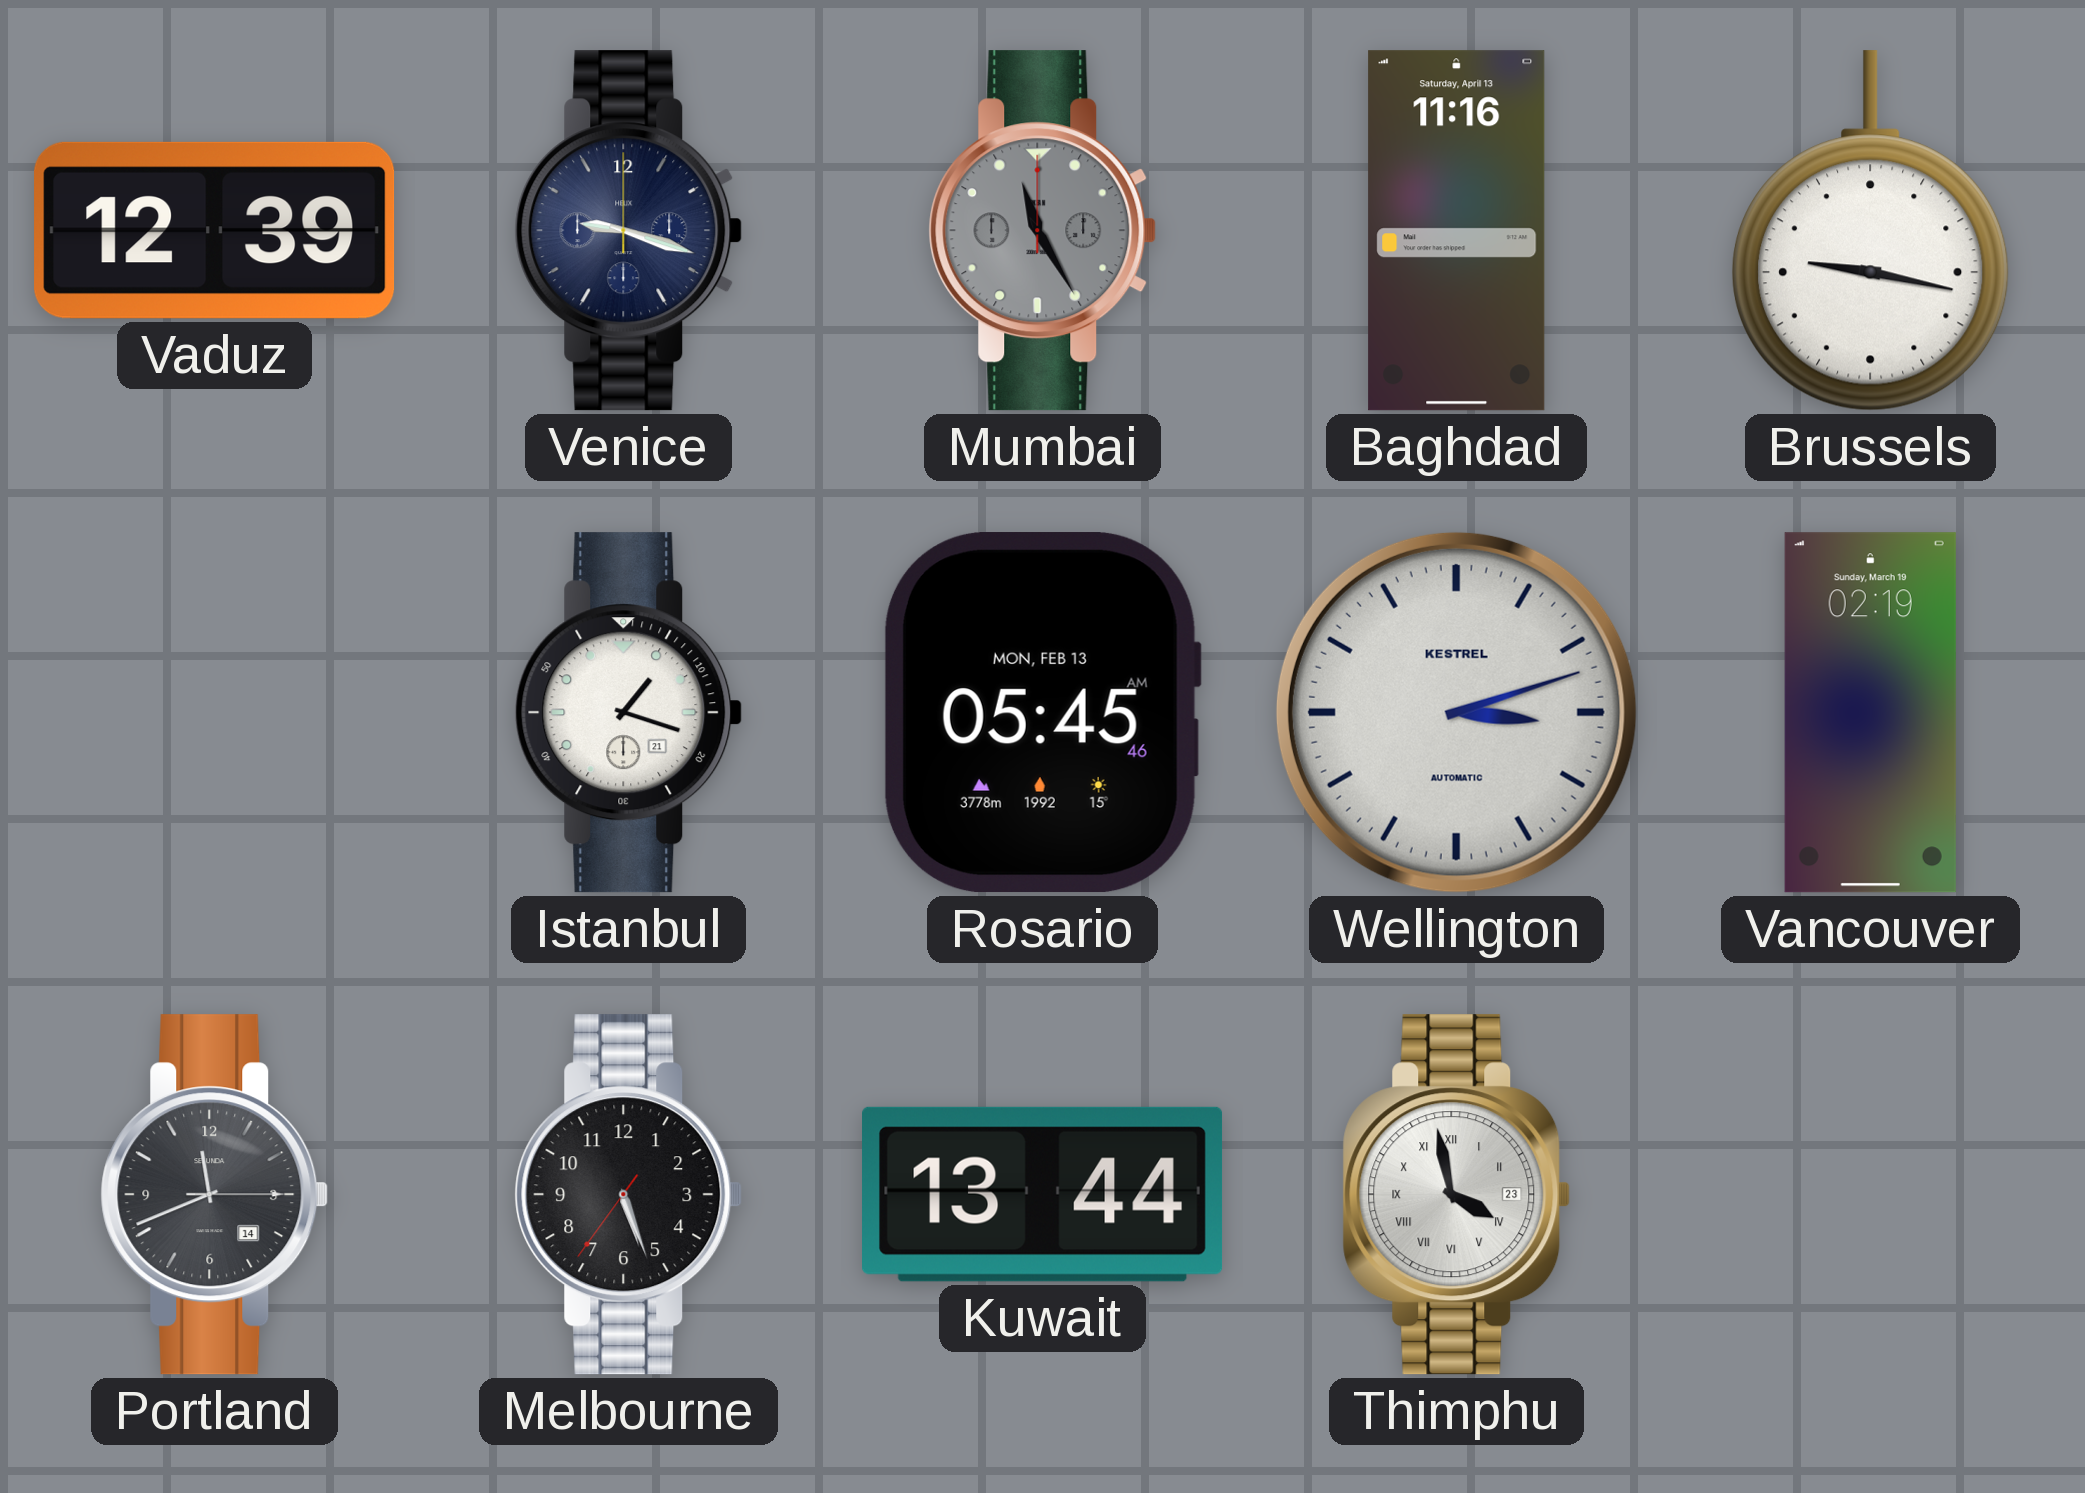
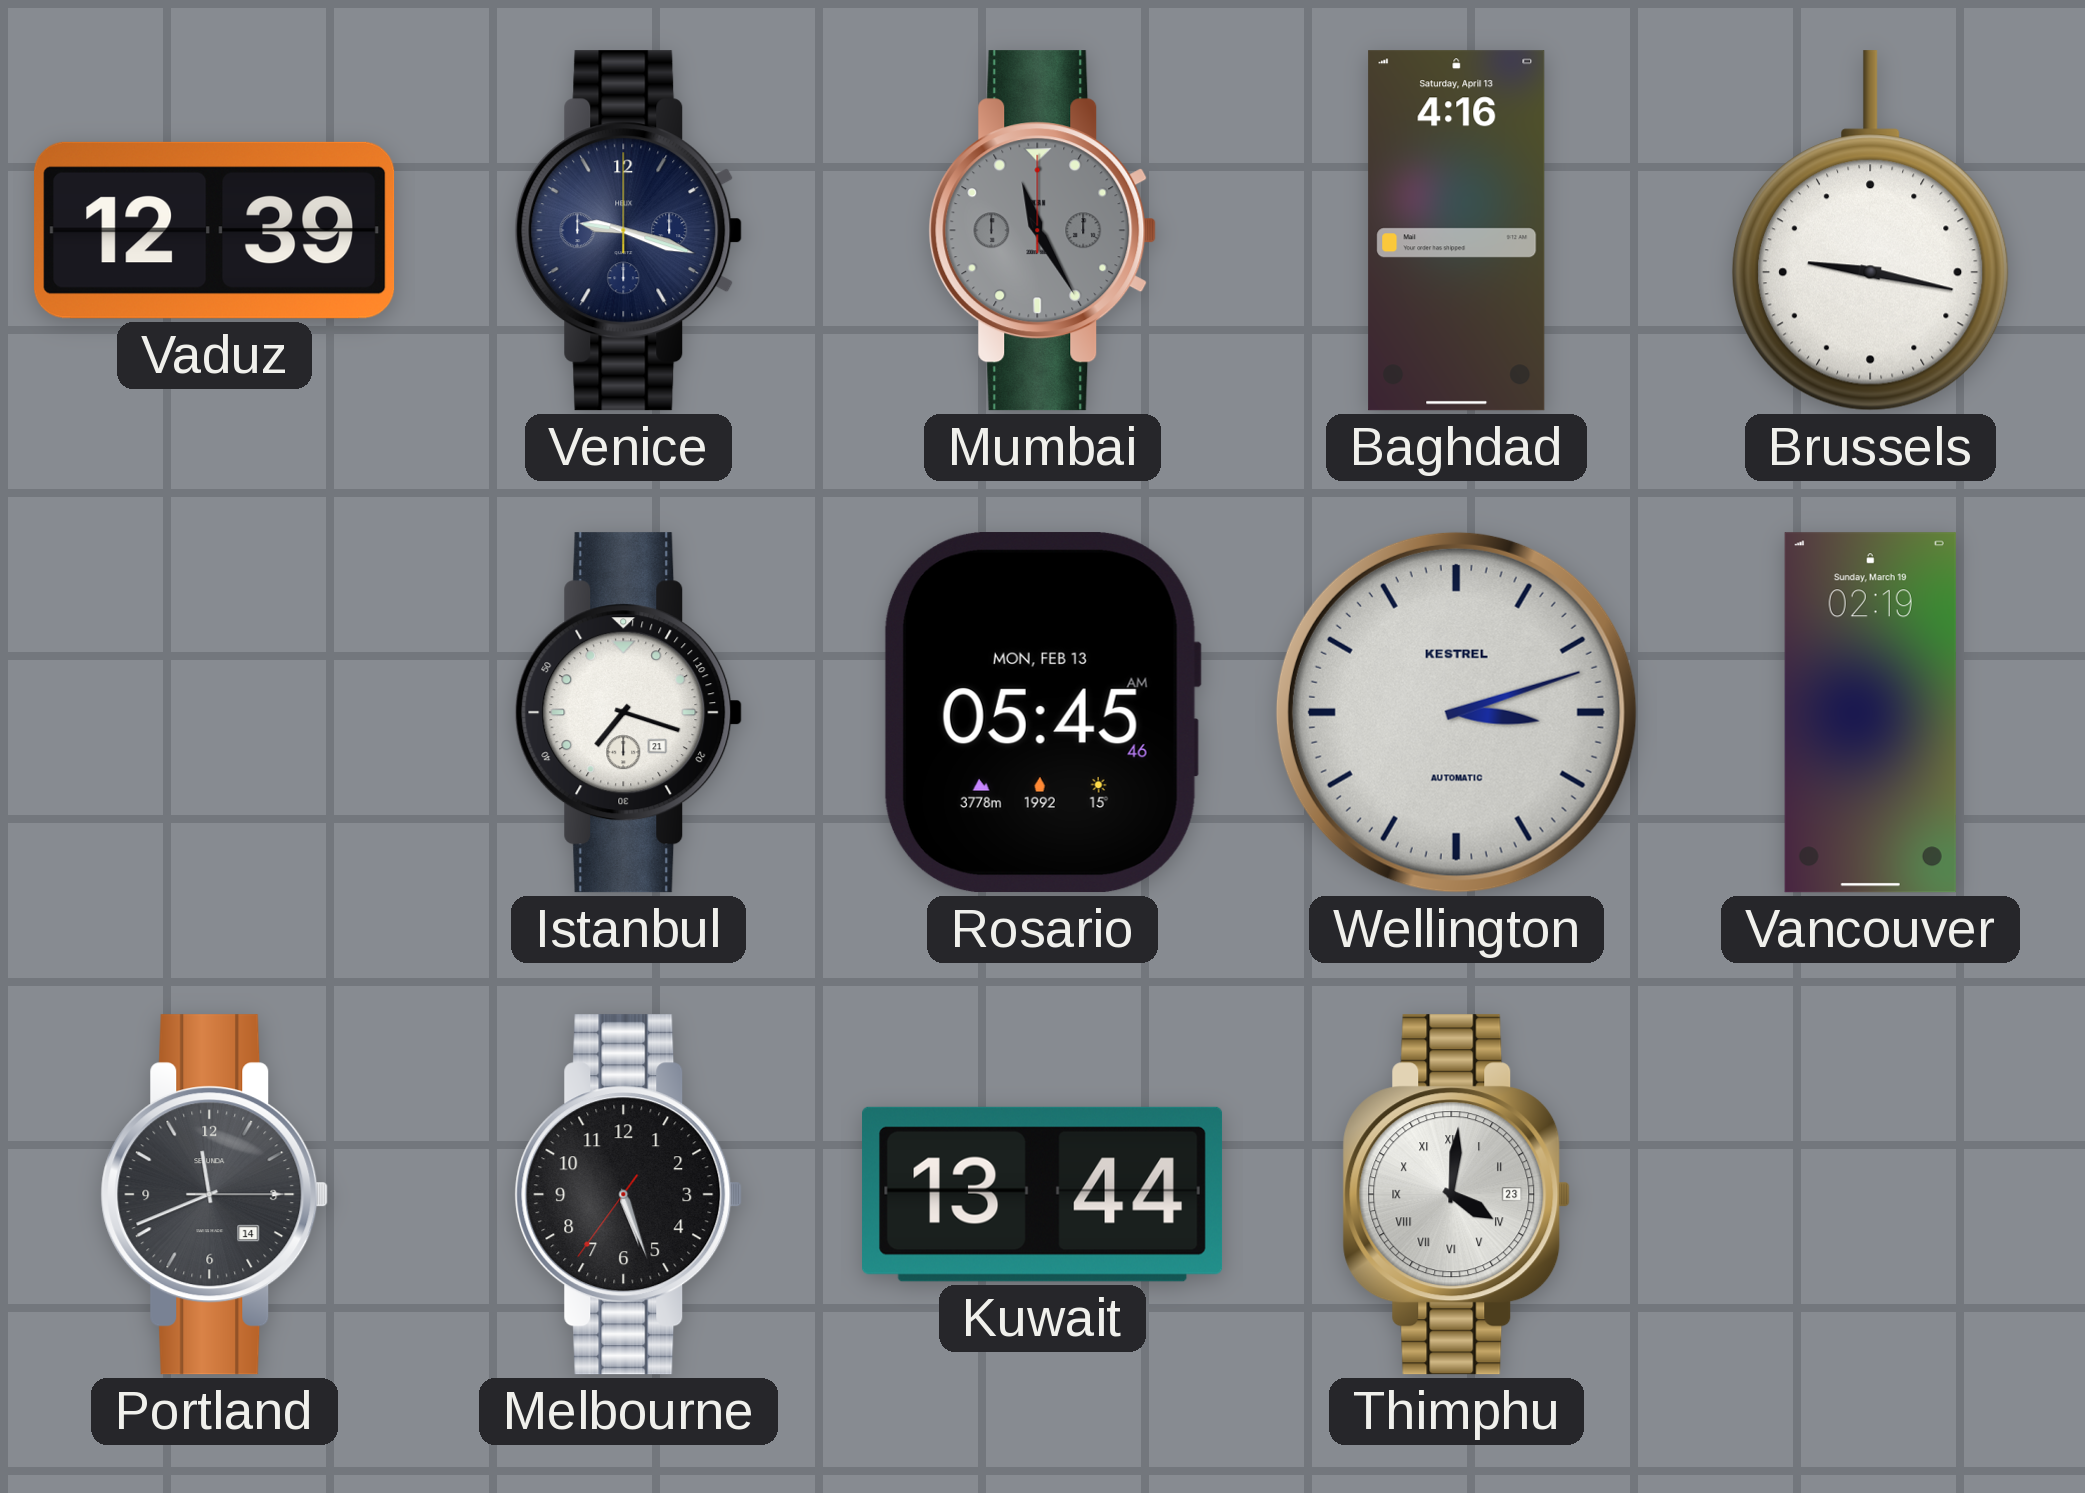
Baghdad: 11:16 -> 4:16
Istanbul: 1:18 -> 7:18
Thimphu: 3:58 -> 4:01
